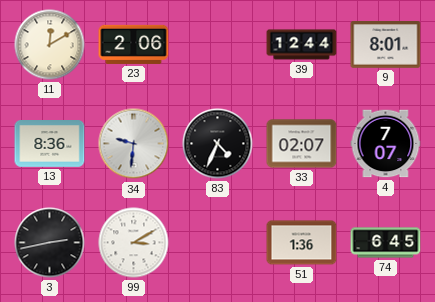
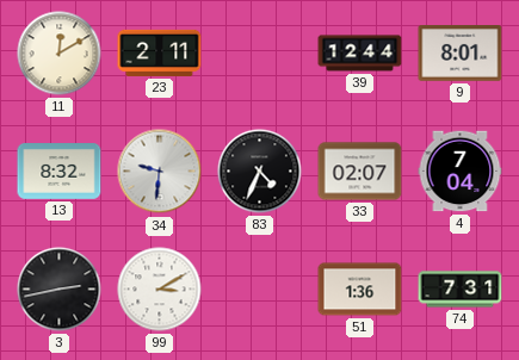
23: 2:06 -> 2:11
13: 8:36 -> 8:32
4: 7:07 -> 7:04
74: 6:45 -> 7:31
